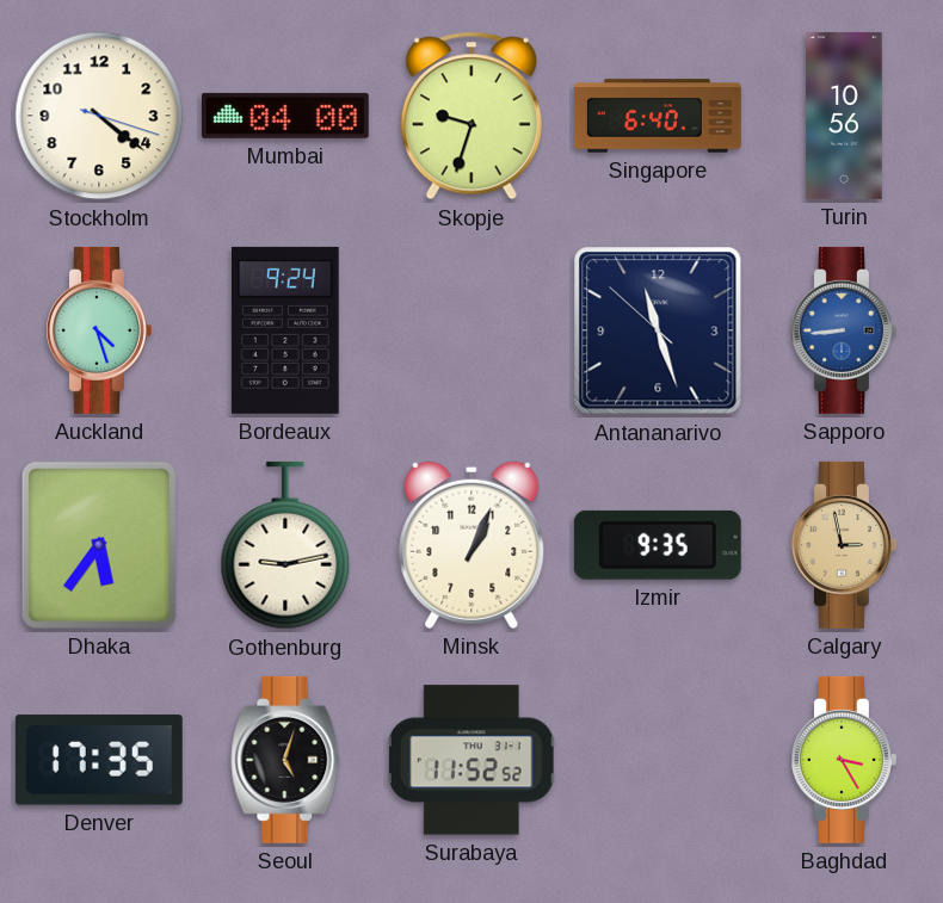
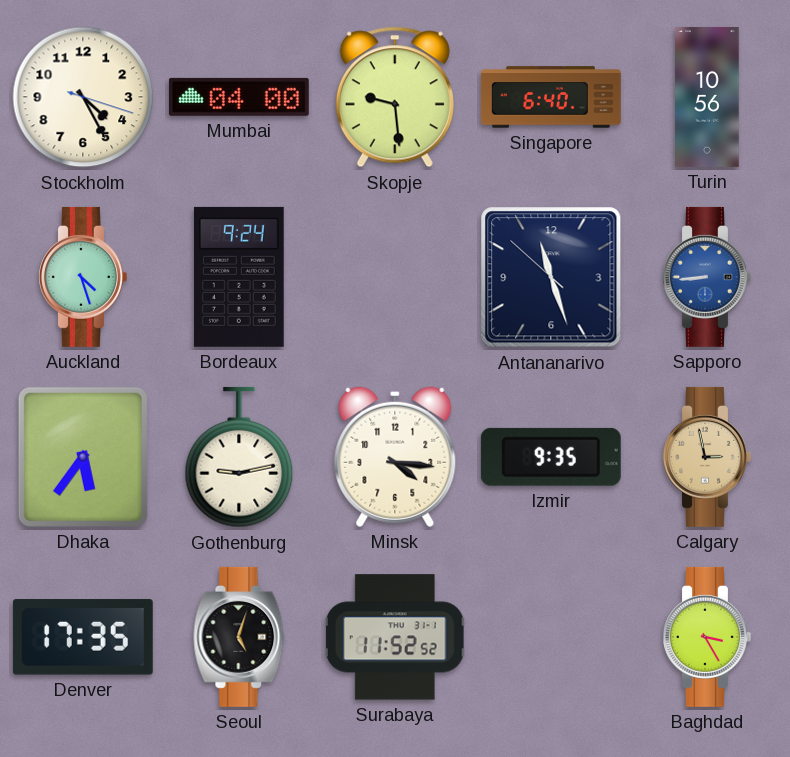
Stockholm: 4:21 -> 4:25
Skopje: 9:33 -> 9:29
Minsk: 1:04 -> 4:16
